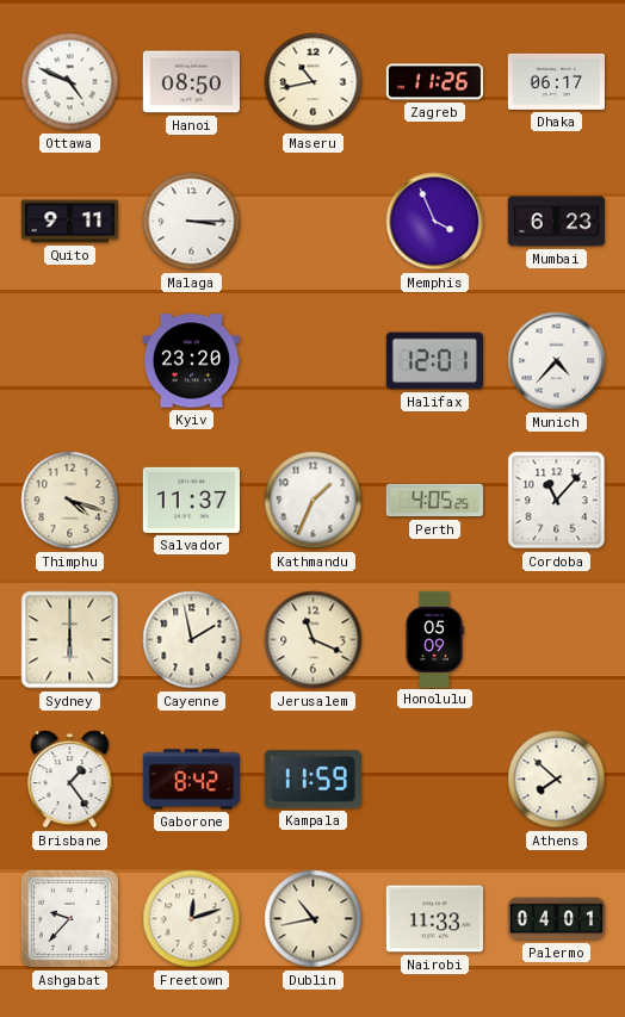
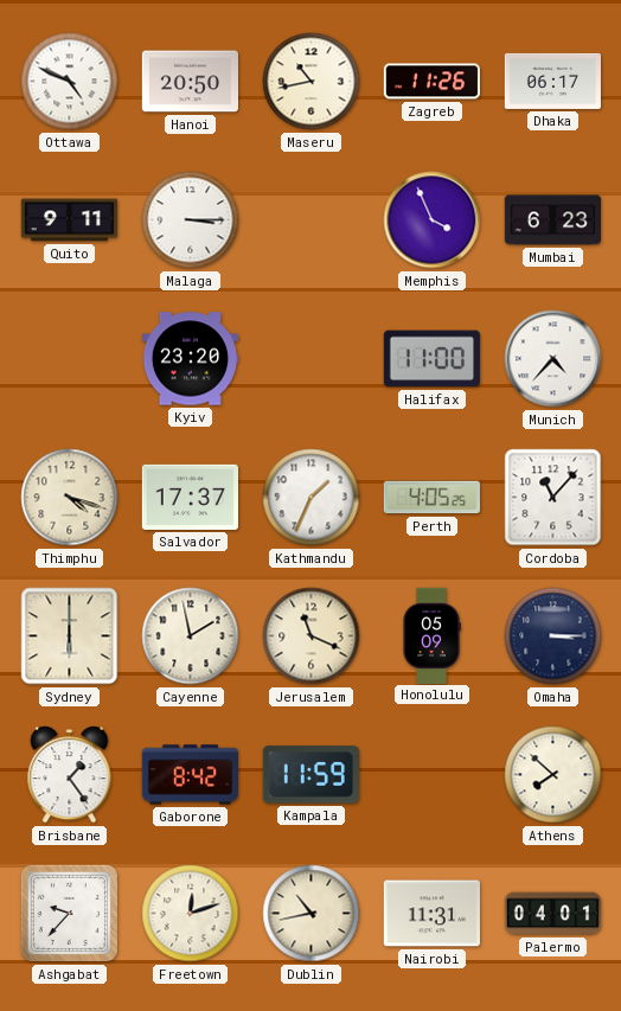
Hanoi: 08:50 -> 20:50
Halifax: 12:01 -> 11:00
Salvador: 11:37 -> 17:37
Omaha: none -> 3:15
Nairobi: 11:33 -> 11:31
